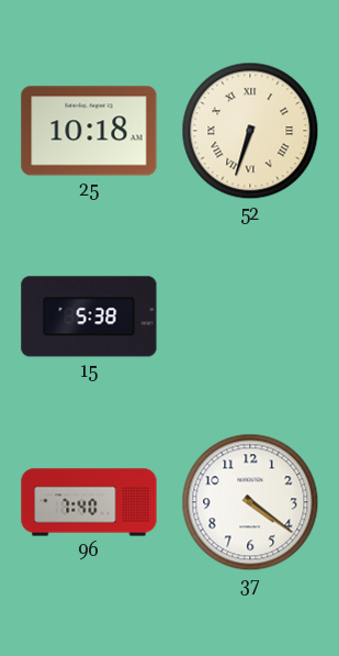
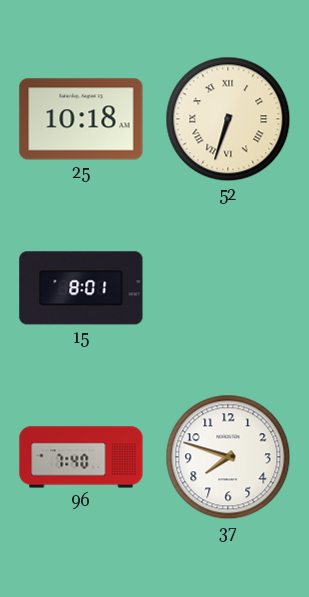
15: 5:38 -> 8:01
37: 4:21 -> 7:48
